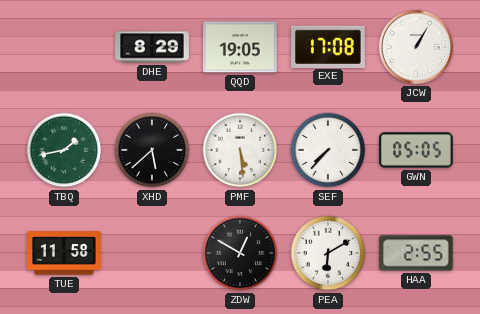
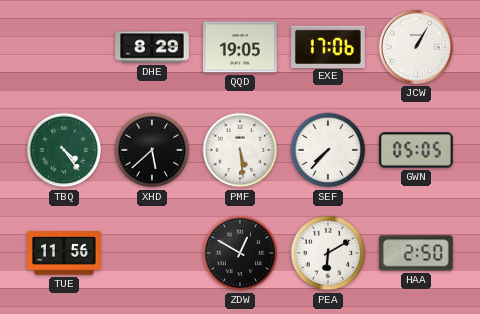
EXE: 17:08 -> 17:06
TBQ: 1:43 -> 4:24
TUE: 11:58 -> 11:56
HAA: 2:55 -> 2:50
